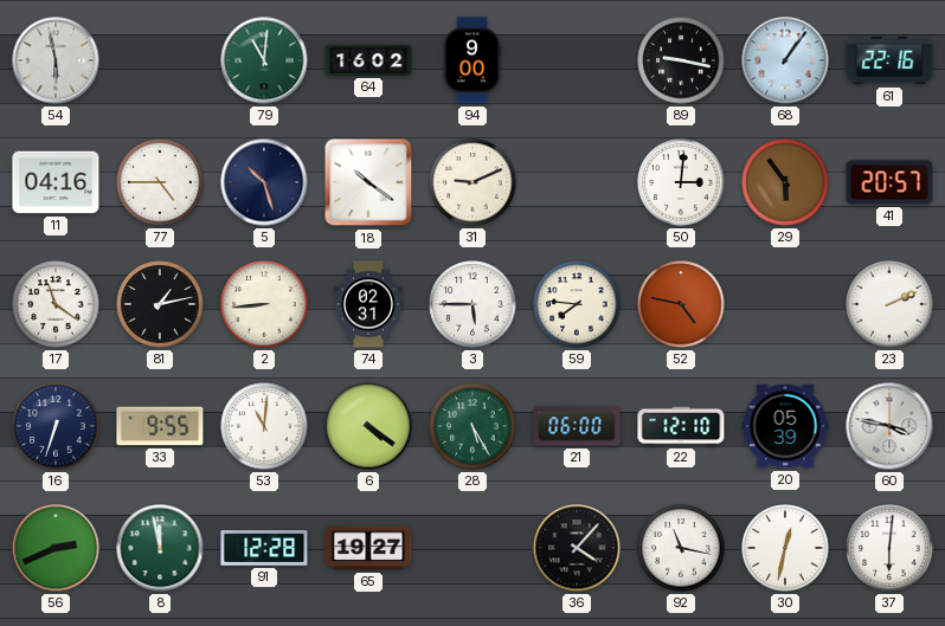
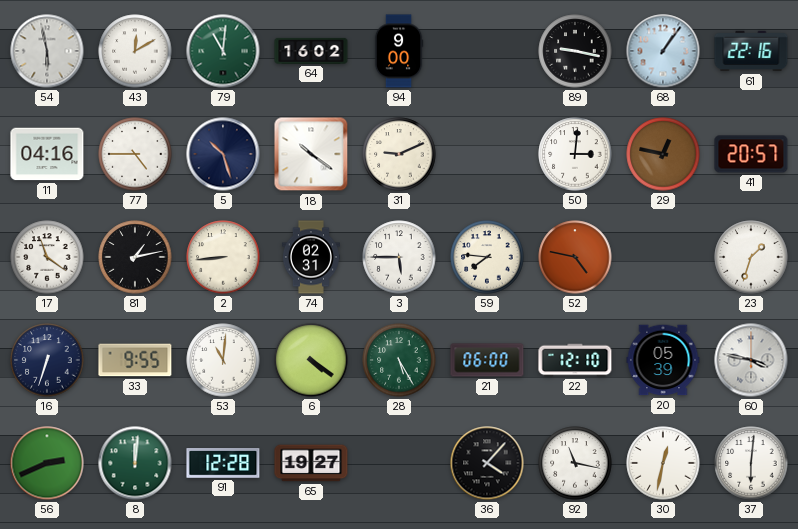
43: none -> 12:10
29: 5:54 -> 12:47
23: 2:11 -> 1:33
8: 11:58 -> 12:01
